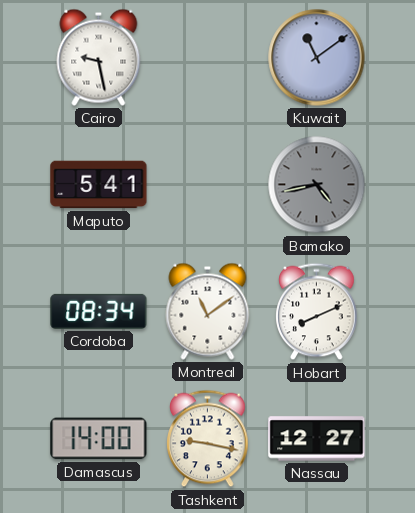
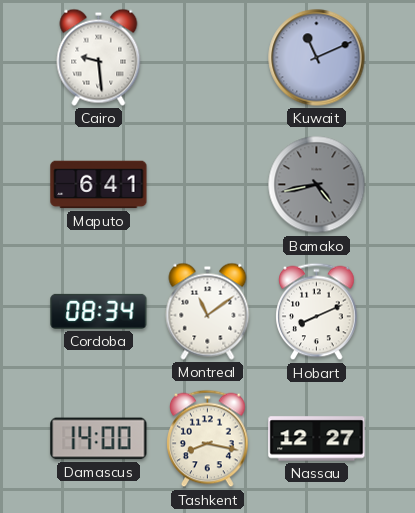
Cairo: 9:28 -> 9:29
Kuwait: 11:09 -> 11:11
Maputo: 5:41 -> 6:41
Tashkent: 9:17 -> 8:17
